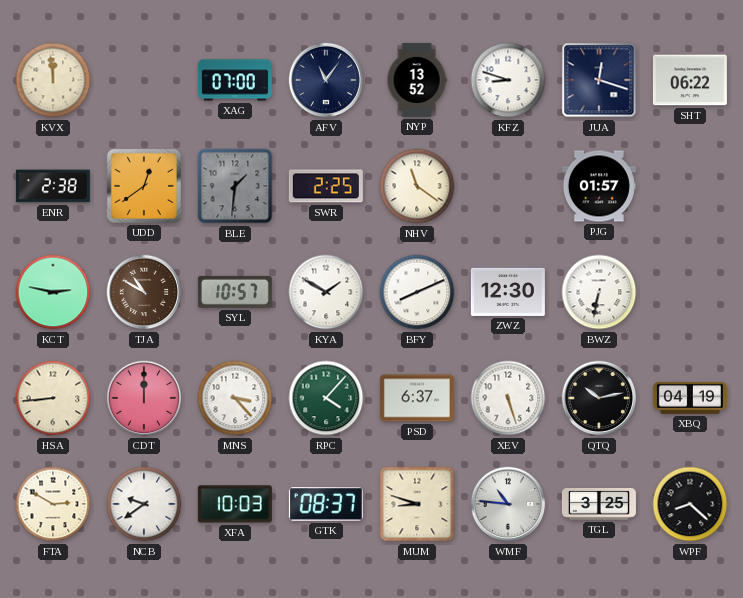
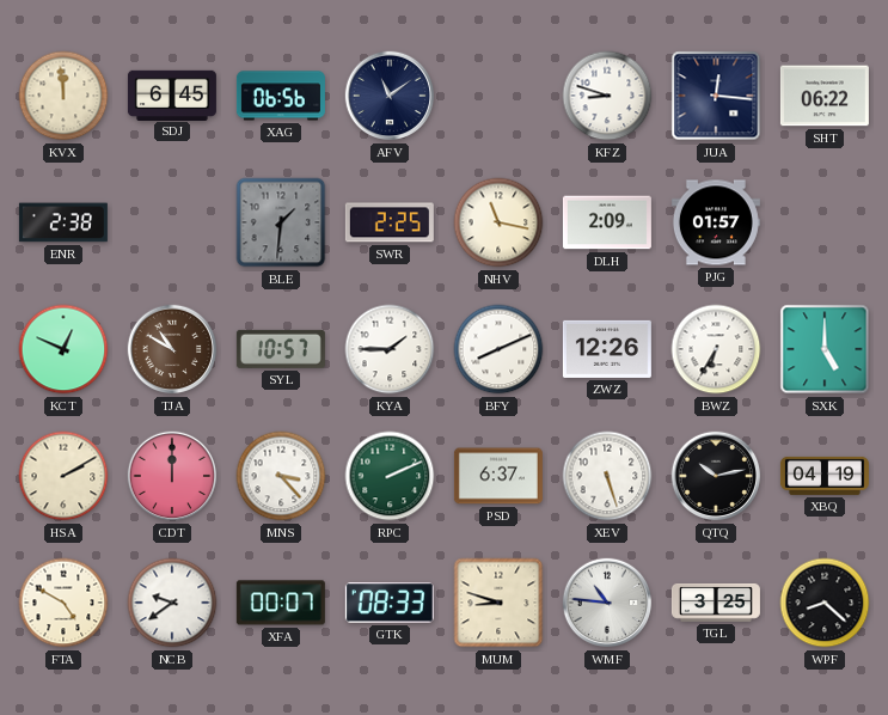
SDJ: none -> 6:45
XAG: 07:00 -> 06:56
AFV: 11:06 -> 11:09
NYP: 13:52 -> none
JUA: 12:18 -> 12:16
UDD: 12:39 -> none
NHV: 11:21 -> 11:17
DLH: none -> 2:09
KCT: 2:47 -> 12:49
KYA: 1:50 -> 1:45
ZWZ: 12:30 -> 12:26
BWZ: 6:32 -> 6:35
SXK: none -> 5:00
HSA: 8:44 -> 2:10
RPC: 4:07 -> 2:11
FTA: 2:50 -> 4:50
XFA: 10:03 -> 00:07
GTK: 08:37 -> 08:33
